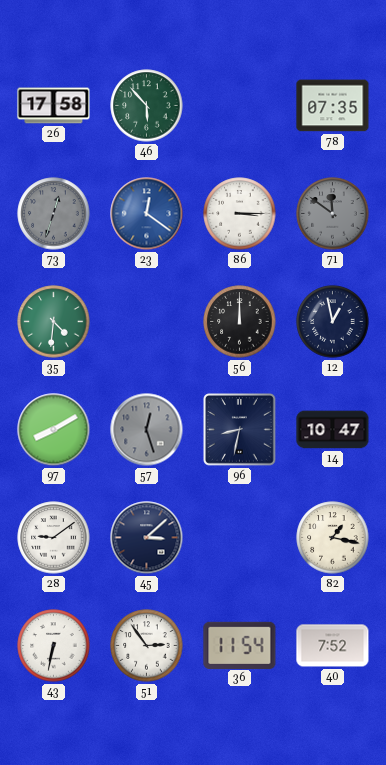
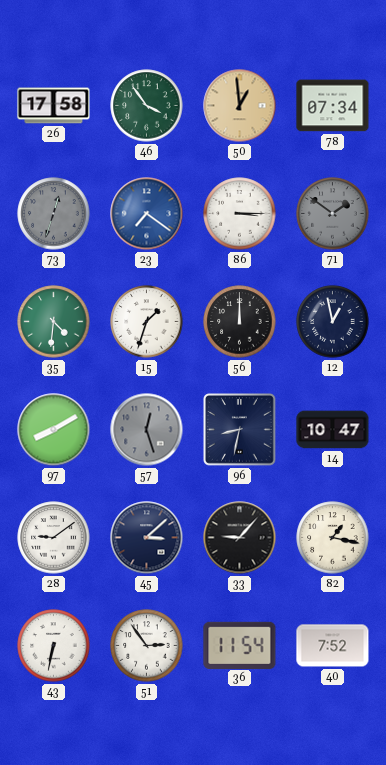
46: 5:53 -> 3:54
50: none -> 12:59
78: 07:35 -> 07:34
23: 12:21 -> 7:21
71: 11:51 -> 1:51
15: none -> 1:33
33: none -> 9:07
